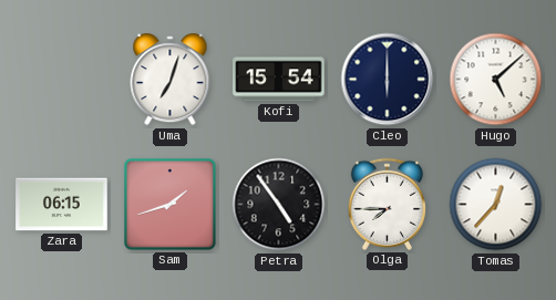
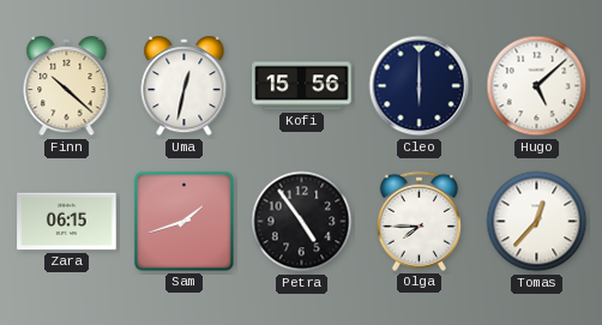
Finn: none -> 10:22
Uma: 7:03 -> 12:32
Kofi: 15:54 -> 15:56
